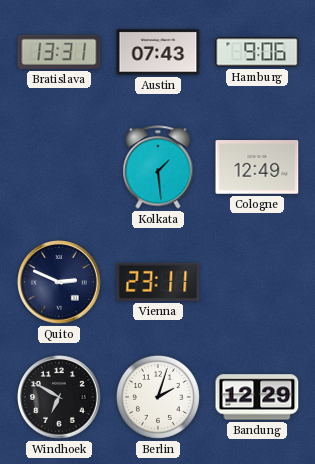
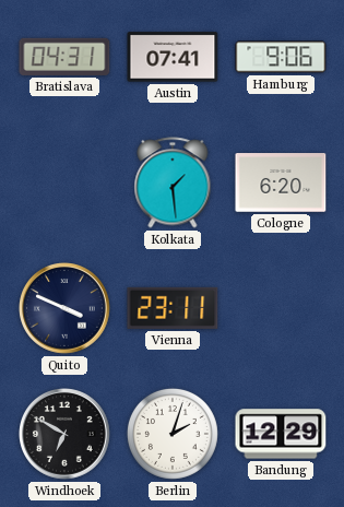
Bratislava: 13:31 -> 04:31
Austin: 07:43 -> 07:41
Cologne: 12:49 -> 6:20
Quito: 2:49 -> 3:49
